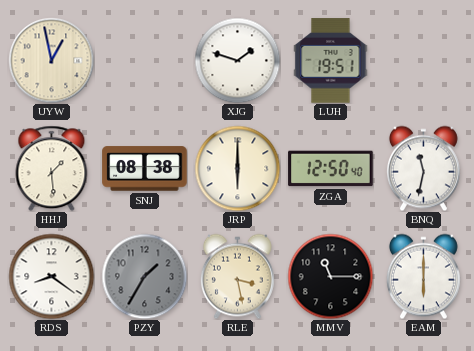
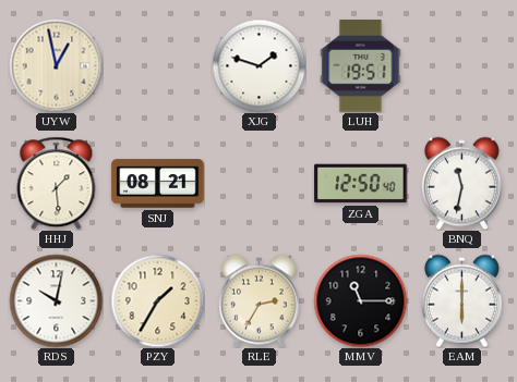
SNJ: 08:38 -> 08:21
JRP: 6:00 -> none
RDS: 8:21 -> 10:02
PZY dial: grey -> cream
RLE: 3:28 -> 2:35
